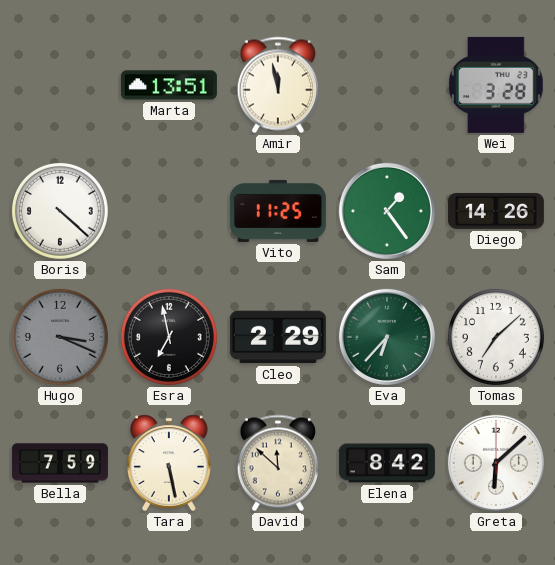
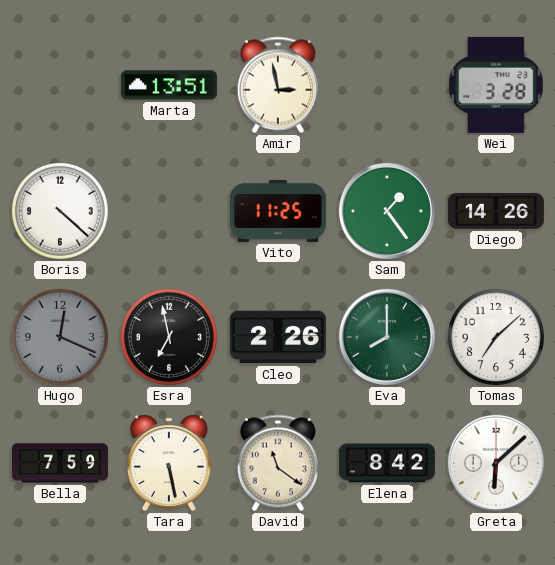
Amir: 11:58 -> 2:58
Hugo: 3:19 -> 12:19
Cleo: 2:29 -> 2:26
Eva: 6:37 -> 8:00
David: 11:52 -> 11:21
